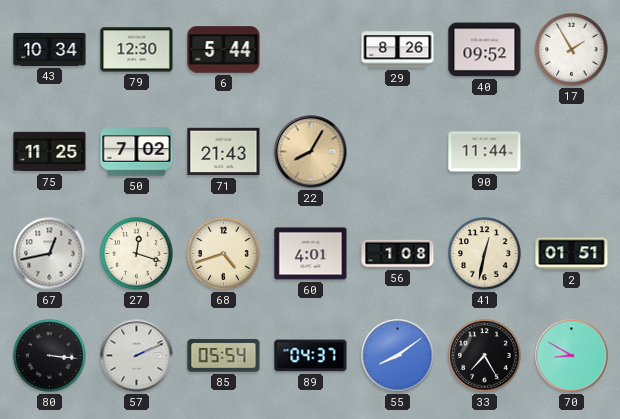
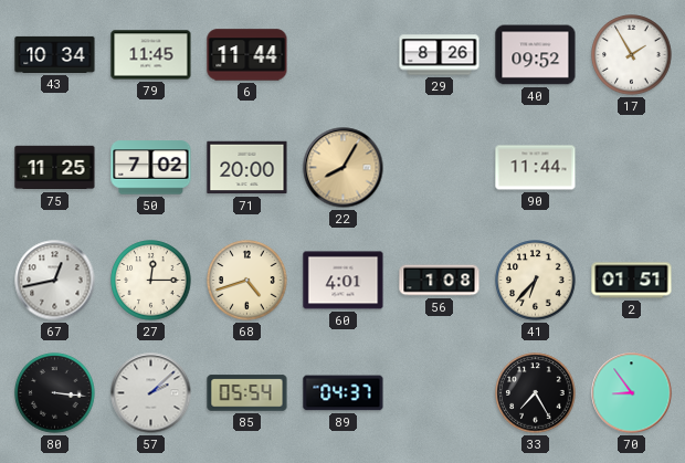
79: 12:30 -> 11:45
6: 5:44 -> 11:44
71: 21:43 -> 20:00
27: 12:18 -> 12:15
41: 12:32 -> 6:37
57: 2:11 -> 2:08
55: 8:09 -> none
70: 8:50 -> 8:54
